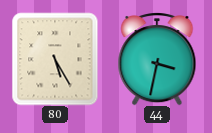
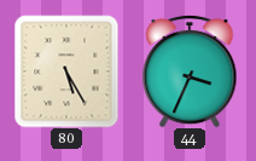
44: 3:32 -> 3:34
